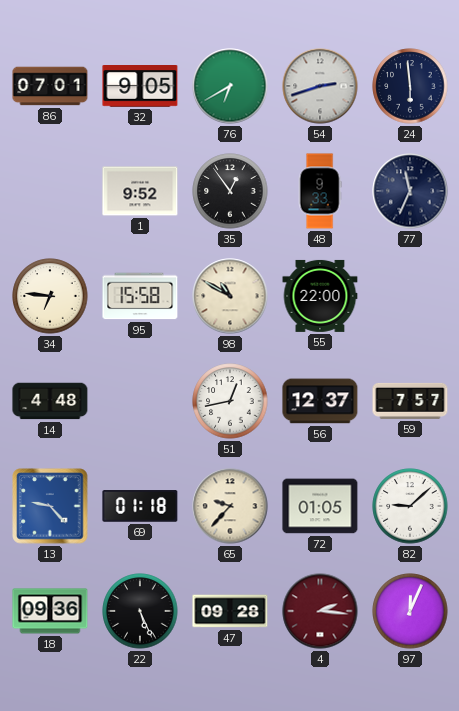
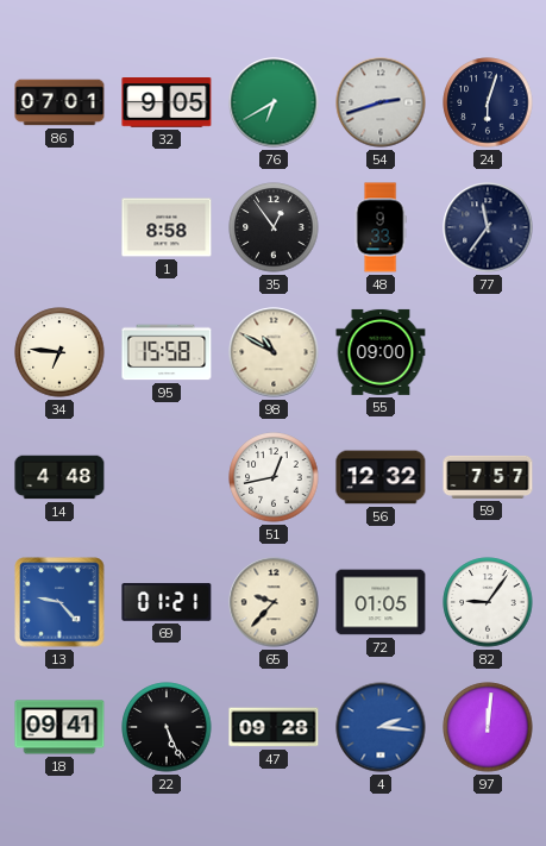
24: 5:59 -> 6:03
1: 9:52 -> 8:58
77: 11:34 -> 11:36
55: 22:00 -> 09:00
56: 12:37 -> 12:32
69: 01:18 -> 01:21
82: 9:08 -> 9:06
18: 09:36 -> 09:41
4 dial: burgundy -> blue
97: 12:04 -> 12:01
